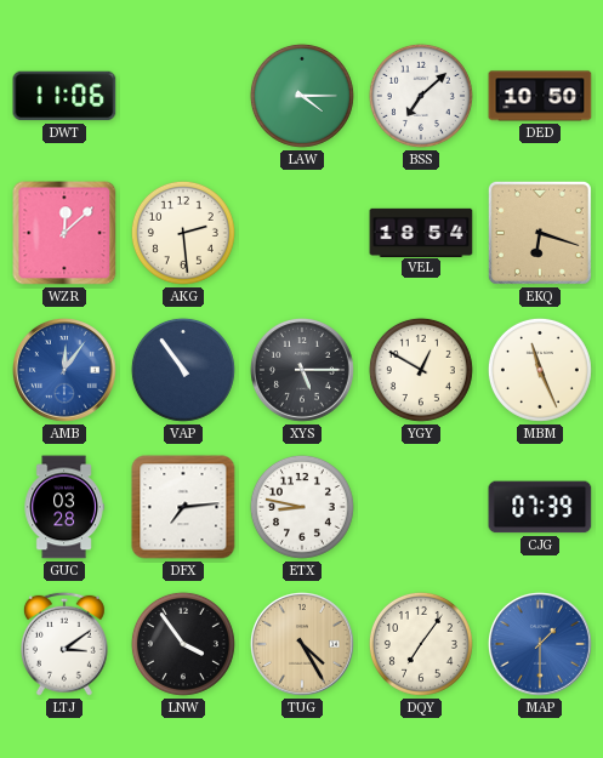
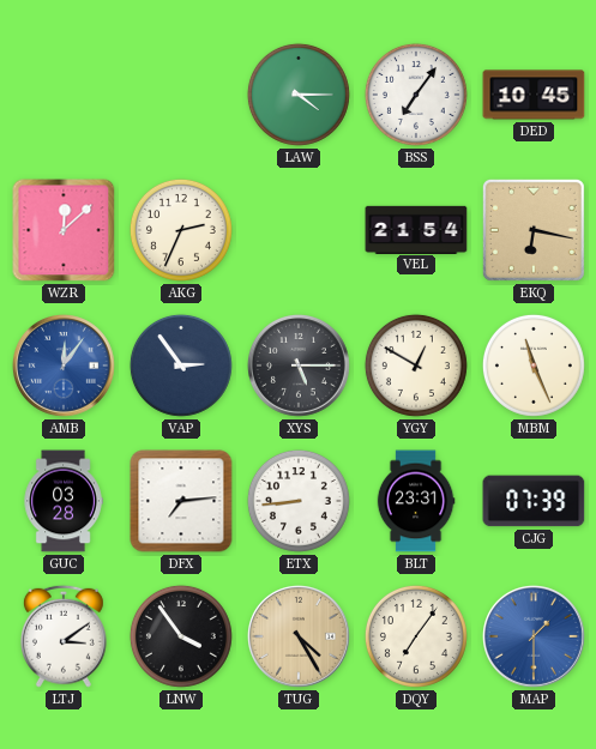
DWT: 11:06 -> none
BSS: 7:08 -> 7:06
DED: 10:50 -> 10:45
AKG: 2:29 -> 2:34
VEL: 18:54 -> 21:54
EKQ: 6:18 -> 6:17
VAP: 10:54 -> 2:54
ETX: 8:47 -> 8:44
BLT: none -> 23:31
